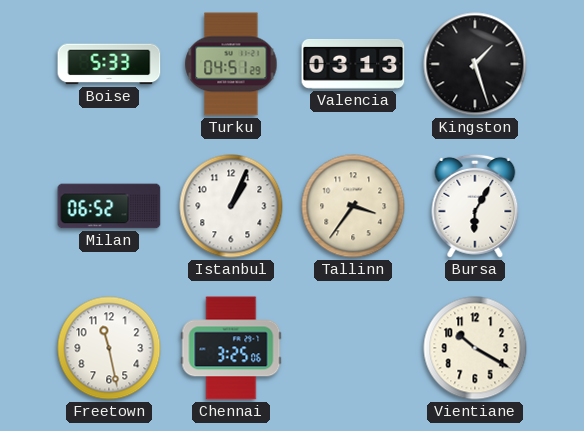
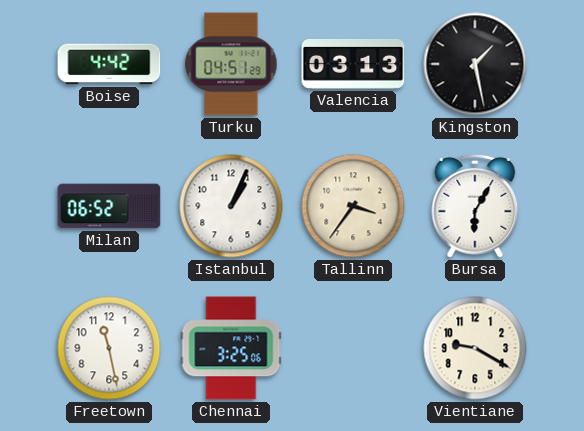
Boise: 5:33 -> 4:42
Kingston: 1:27 -> 1:28
Vientiane: 10:20 -> 9:20
